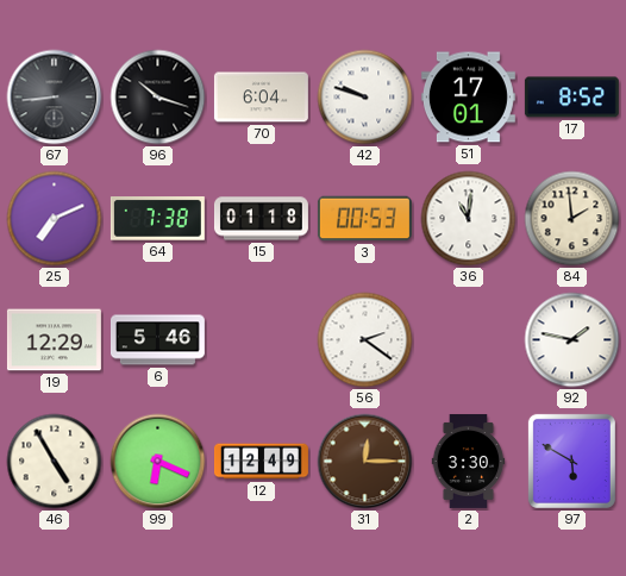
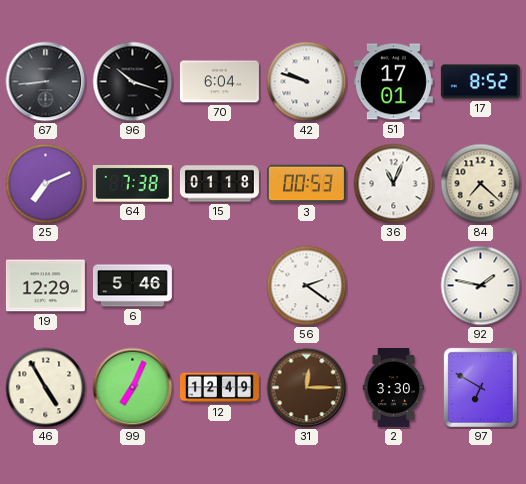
36: 11:01 -> 11:04
84: 1:59 -> 7:22
99: 6:19 -> 7:04
97: 5:50 -> 6:50
